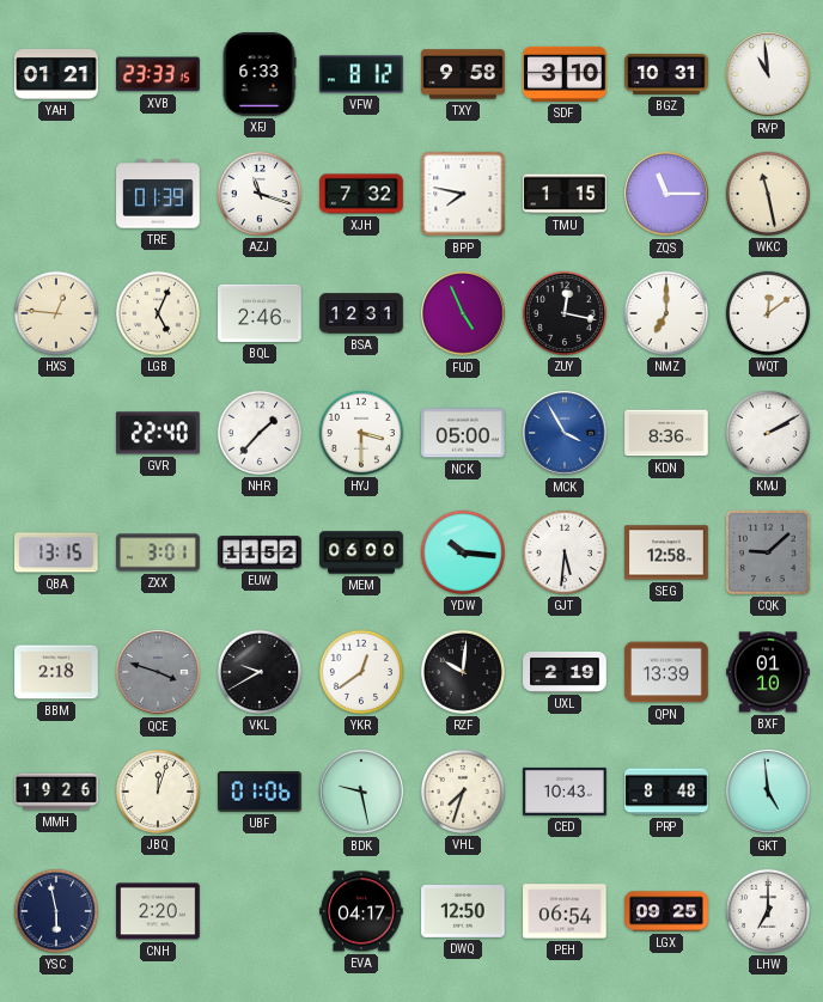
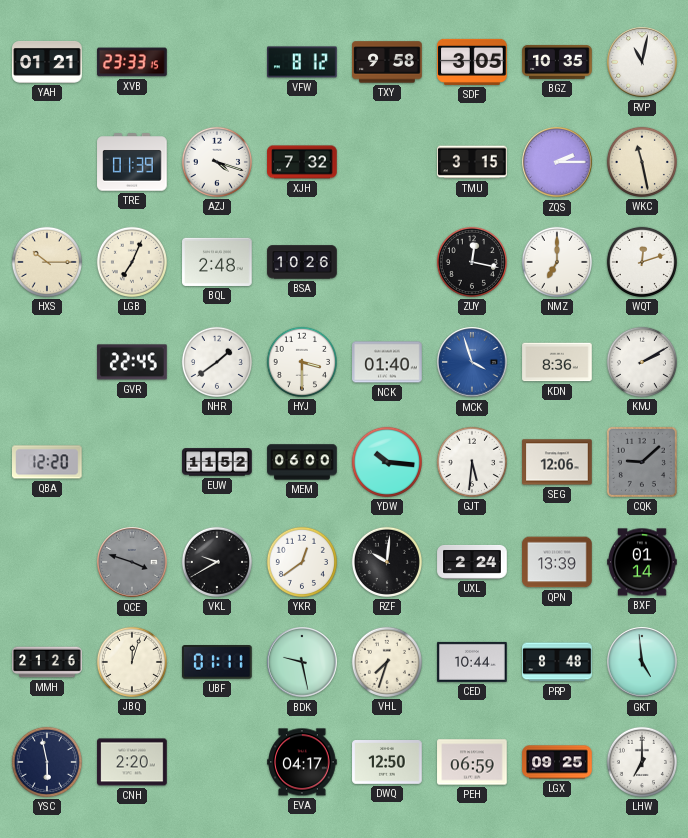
XFJ: 6:33 -> none
SDF: 3:10 -> 3:05
BGZ: 10:31 -> 10:35
RVP: 10:59 -> 11:02
AZJ: 11:18 -> 4:18
BPP: 7:47 -> none
TMU: 1:15 -> 3:15
ZQS: 11:15 -> 2:15
HXS: 12:46 -> 10:15
LGB: 5:04 -> 7:04
BQL: 2:46 -> 2:48
BSA: 12:31 -> 10:26
FUD: 4:56 -> none
WQT: 12:09 -> 12:12
GVR: 22:40 -> 22:45
NHR: 1:37 -> 1:39
NCK: 05:00 -> 01:40
MCK: 3:55 -> 3:57
QBA: 13:15 -> 12:20
ZXX: 3:01 -> none
SEG: 12:58 -> 12:06
BBM: 2:18 -> none
UXL: 2:19 -> 2:24
BXF: 01:10 -> 01:14
MMH: 19:26 -> 21:26
UBF: 01:06 -> 01:11
CED: 10:43 -> 10:44
PEH: 06:54 -> 06:59
